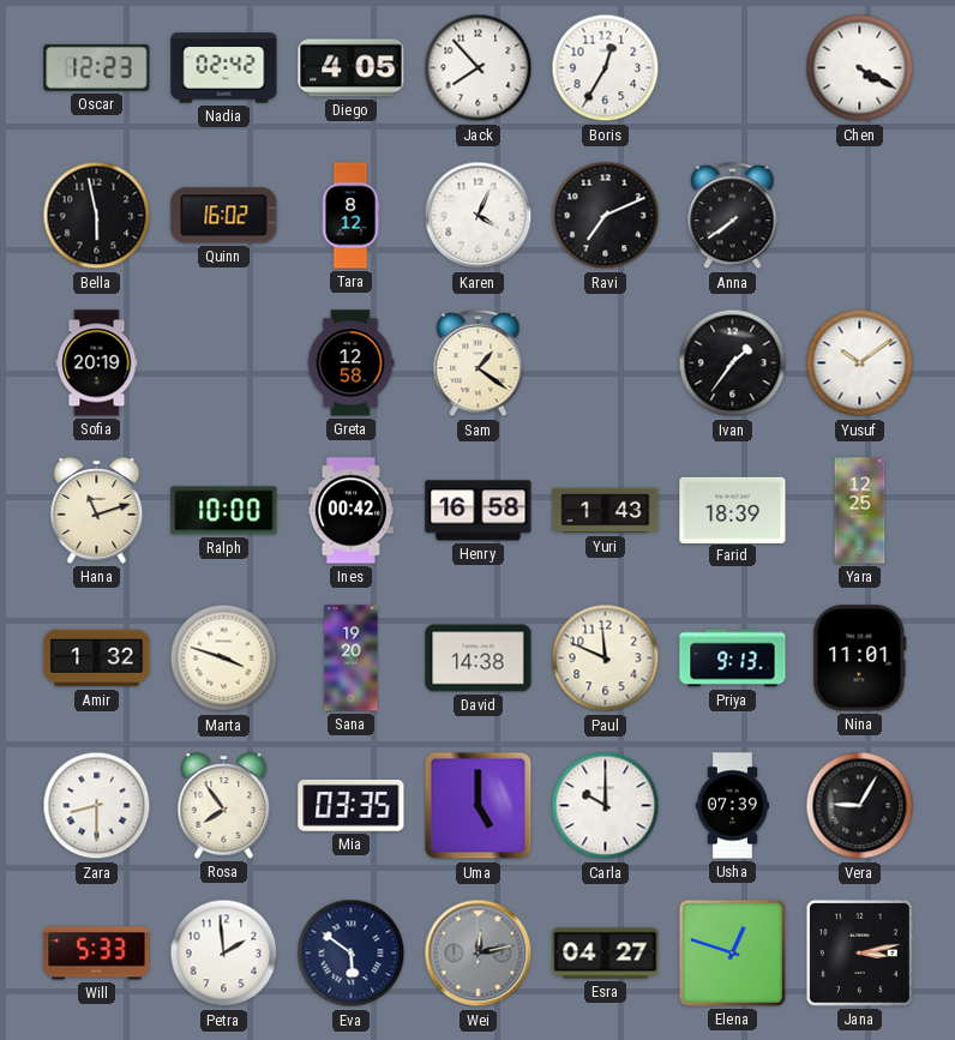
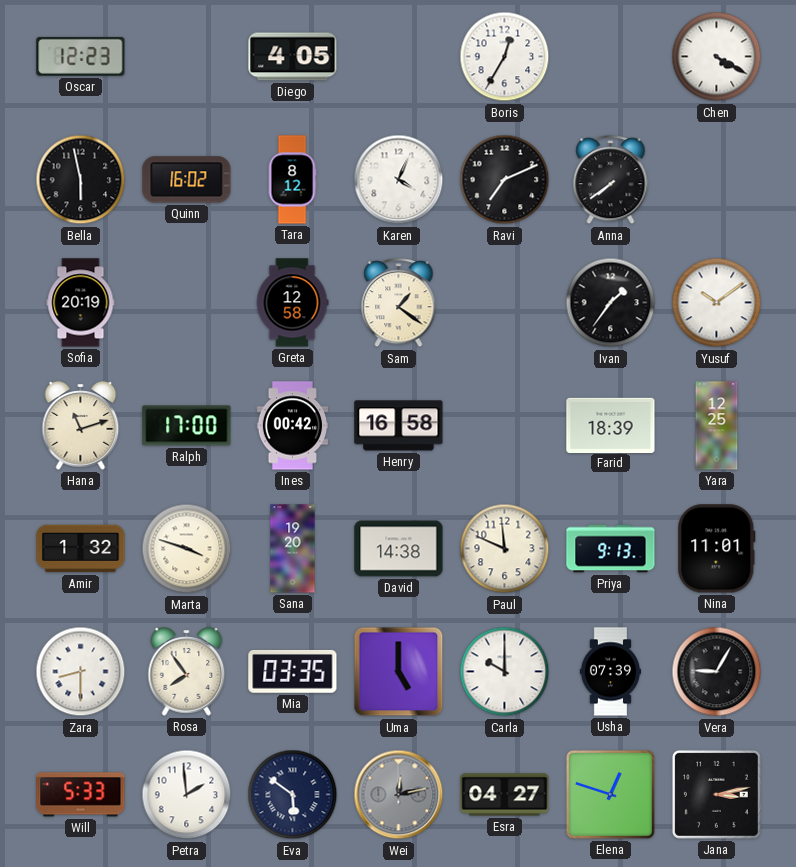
Nadia: 02:42 -> none
Jack: 7:53 -> none
Ralph: 10:00 -> 17:00
Yuri: 1:43 -> none
